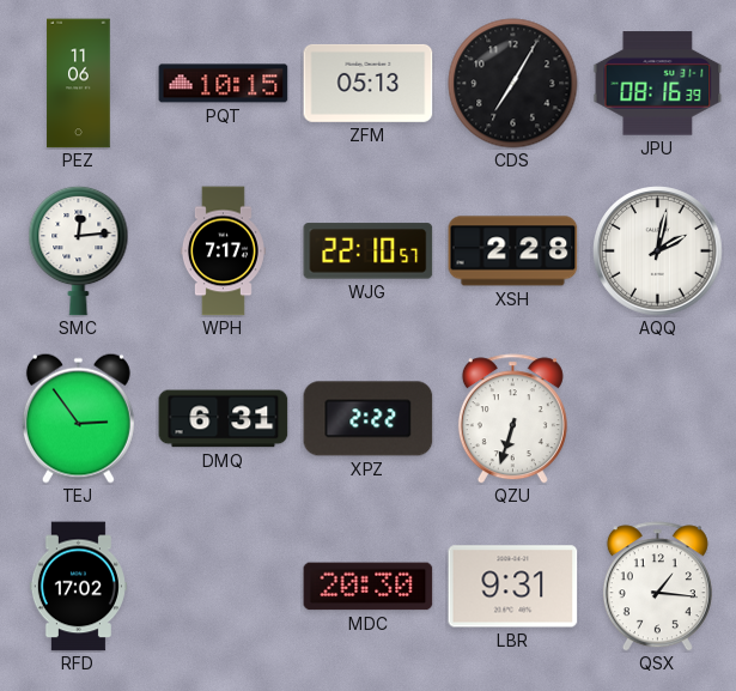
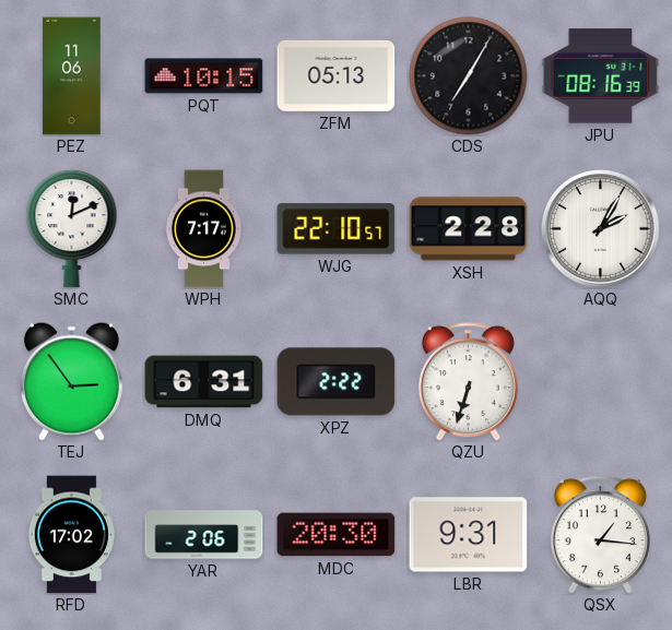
SMC: 12:14 -> 12:11
AQQ: 2:02 -> 2:05
YAR: none -> 2:06
